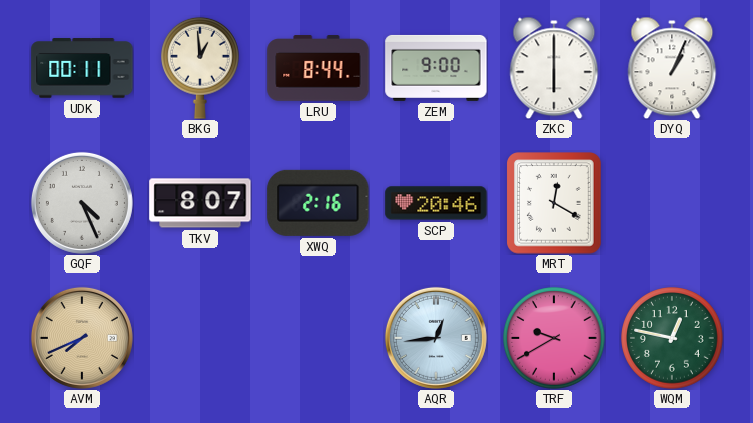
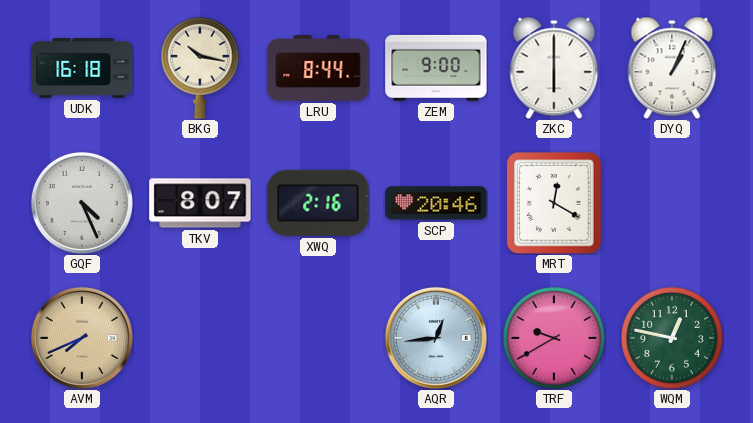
UDK: 00:11 -> 16:18
BKG: 12:59 -> 10:17
